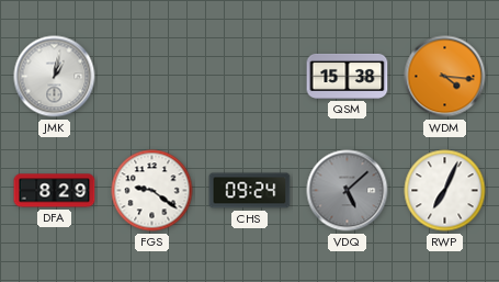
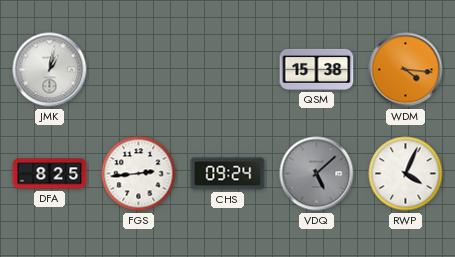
DFA: 8:29 -> 8:25
FGS: 9:21 -> 2:44
RWP: 7:04 -> 4:04
